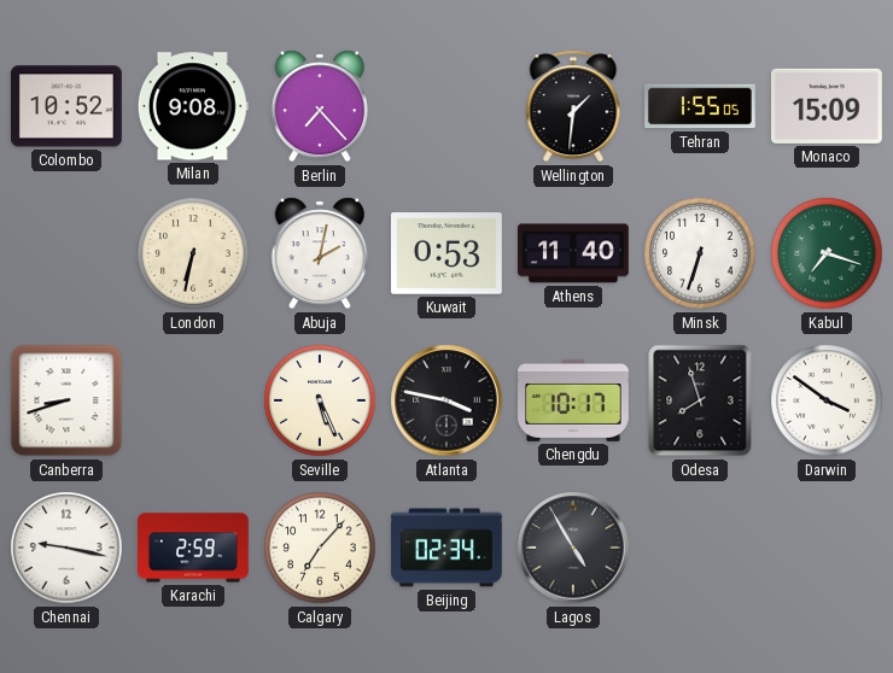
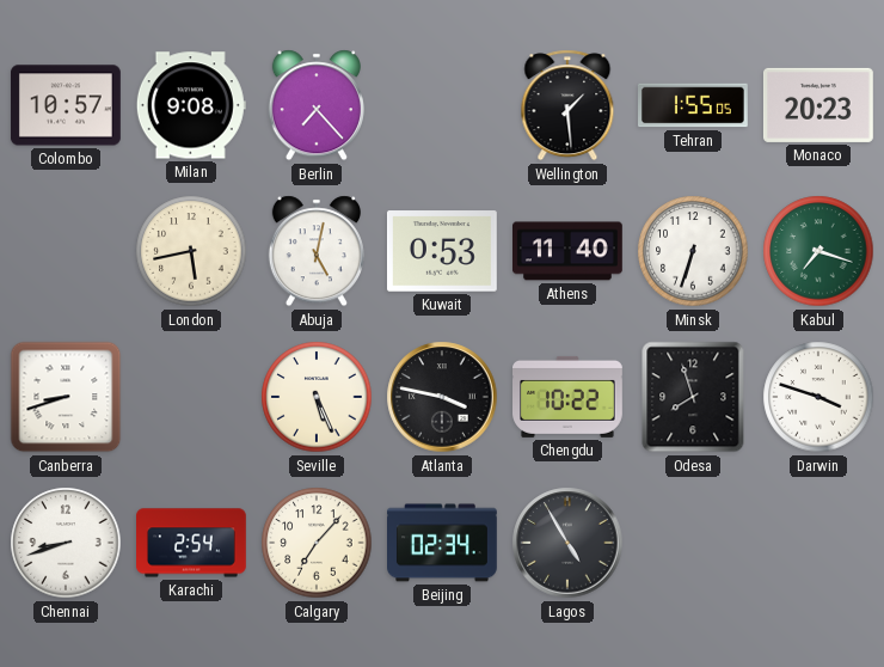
Colombo: 10:52 -> 10:57
Wellington: 1:31 -> 1:29
Monaco: 15:09 -> 20:23
London: 6:32 -> 5:43
Abuja: 2:02 -> 5:02
Chengdu: 10:17 -> 10:22
Darwin: 3:51 -> 3:48
Chennai: 9:17 -> 8:42
Karachi: 2:59 -> 2:54
